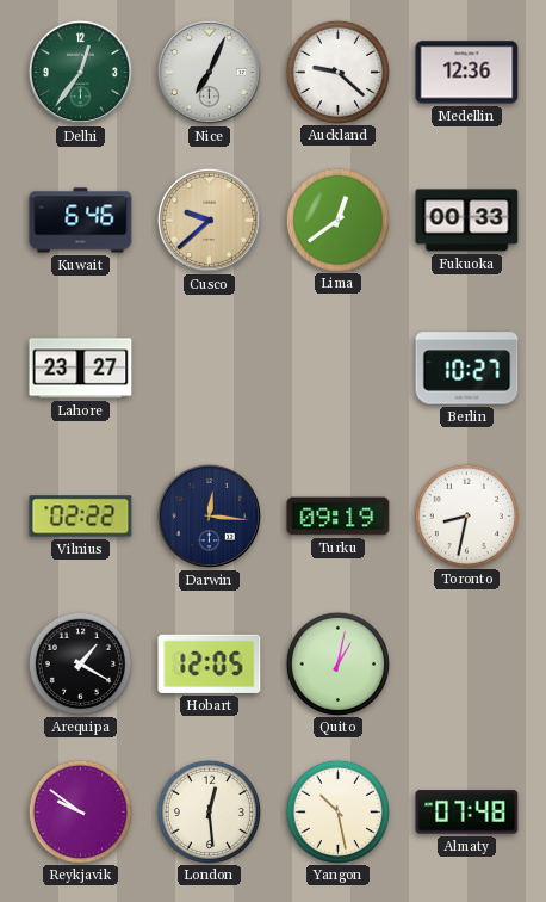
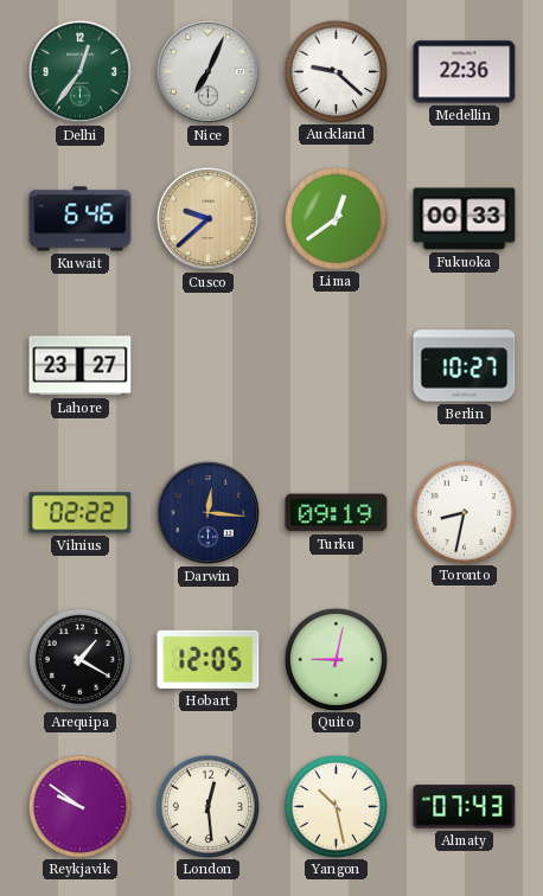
Medellin: 12:36 -> 22:36
Quito: 1:02 -> 9:02
Almaty: 07:48 -> 07:43
